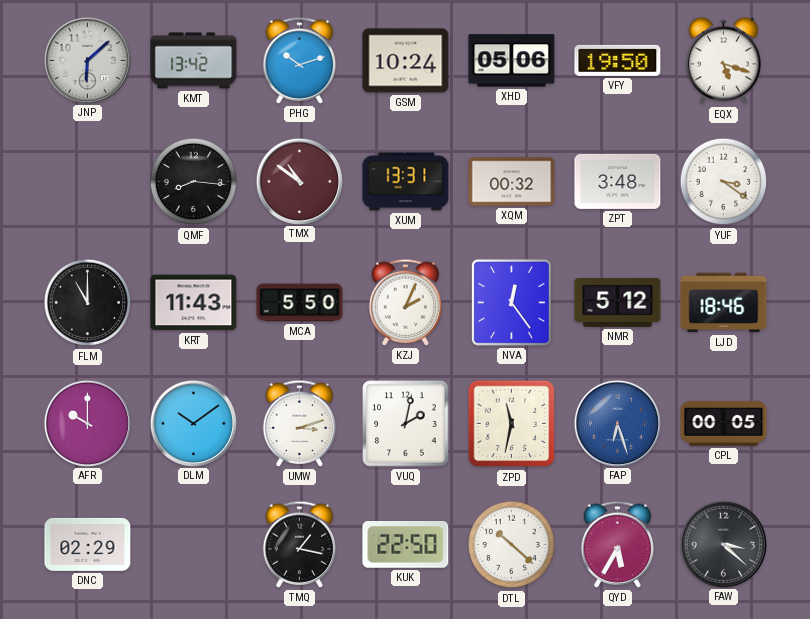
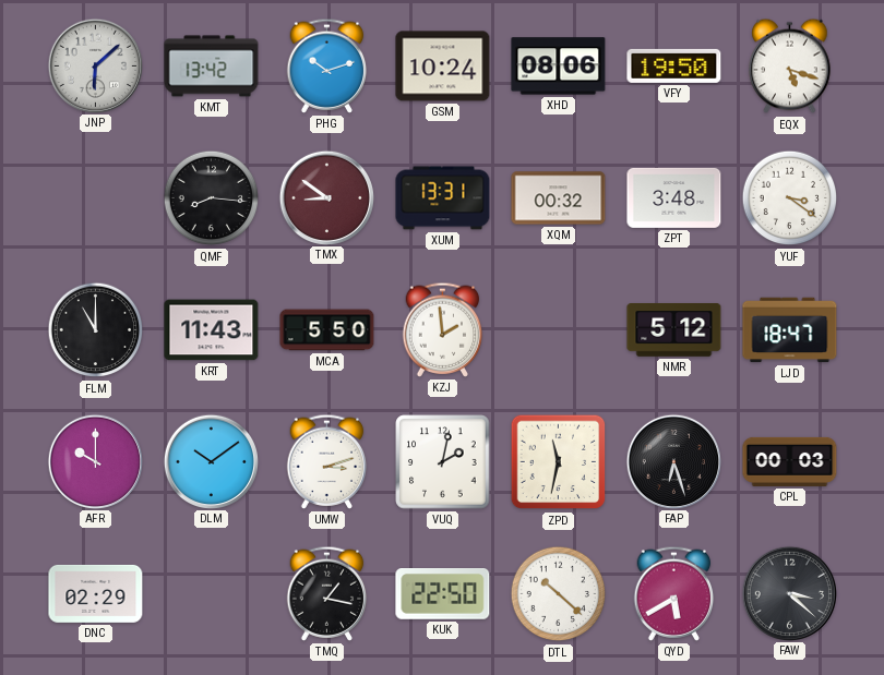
XHD: 05:06 -> 08:06
TMX: 10:51 -> 8:51
KZJ: 2:04 -> 1:59
NVA: 12:24 -> none
LJD: 18:46 -> 18:47
FAP dial: blue -> black
CPL: 00:05 -> 00:03
QYD: 5:35 -> 5:40
